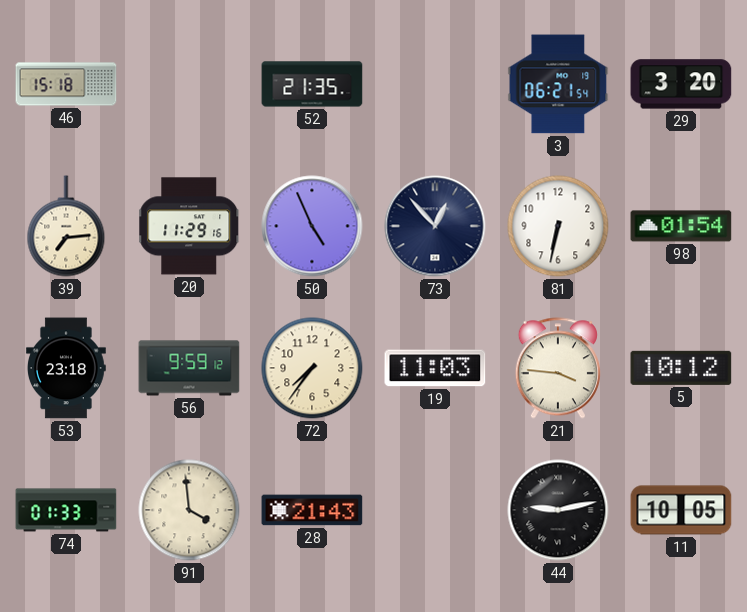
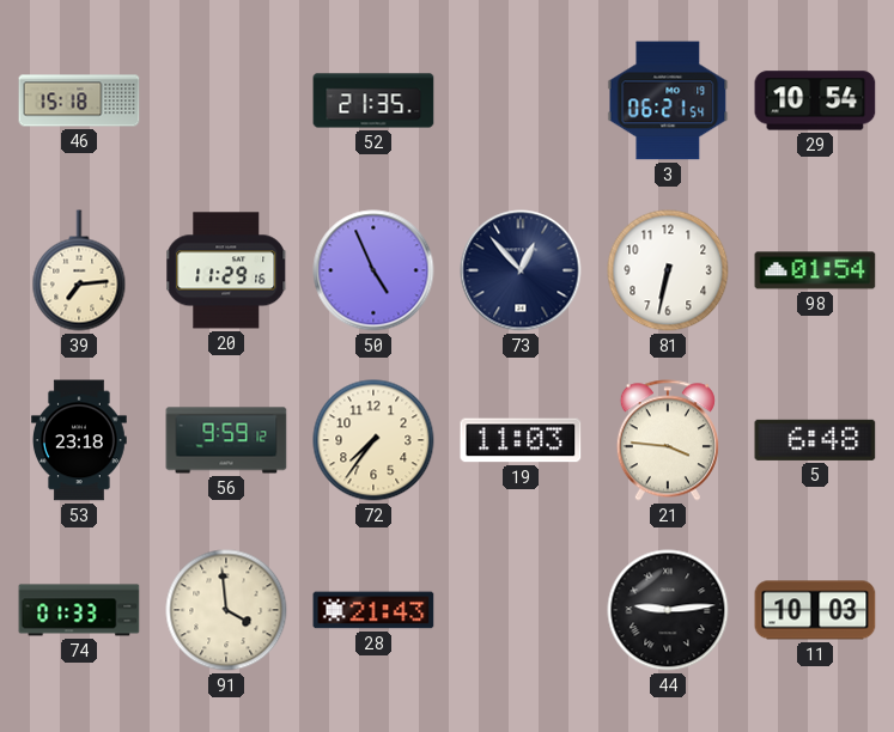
29: 3:20 -> 10:54
5: 10:12 -> 6:48
44: 9:13 -> 9:14
11: 10:05 -> 10:03
